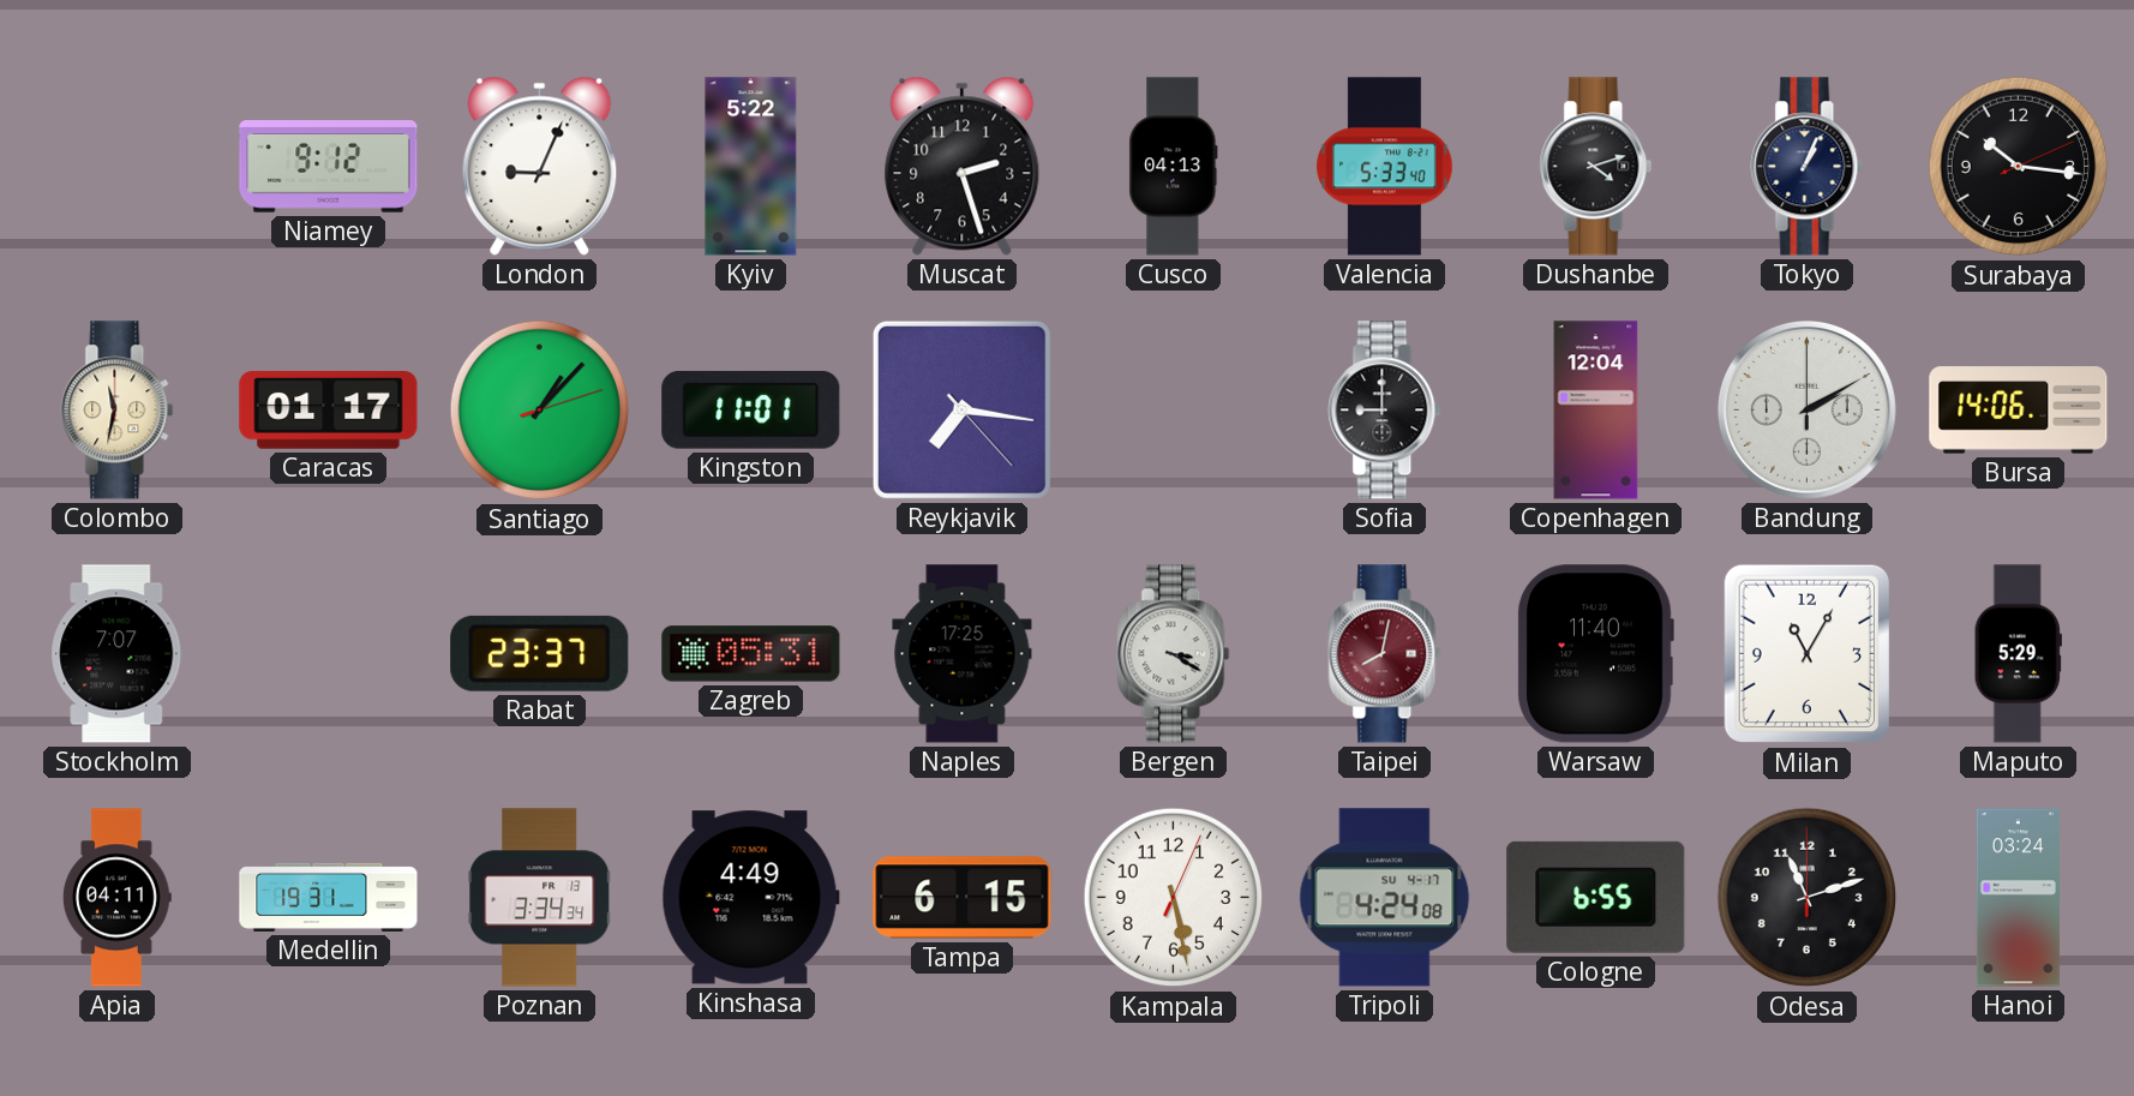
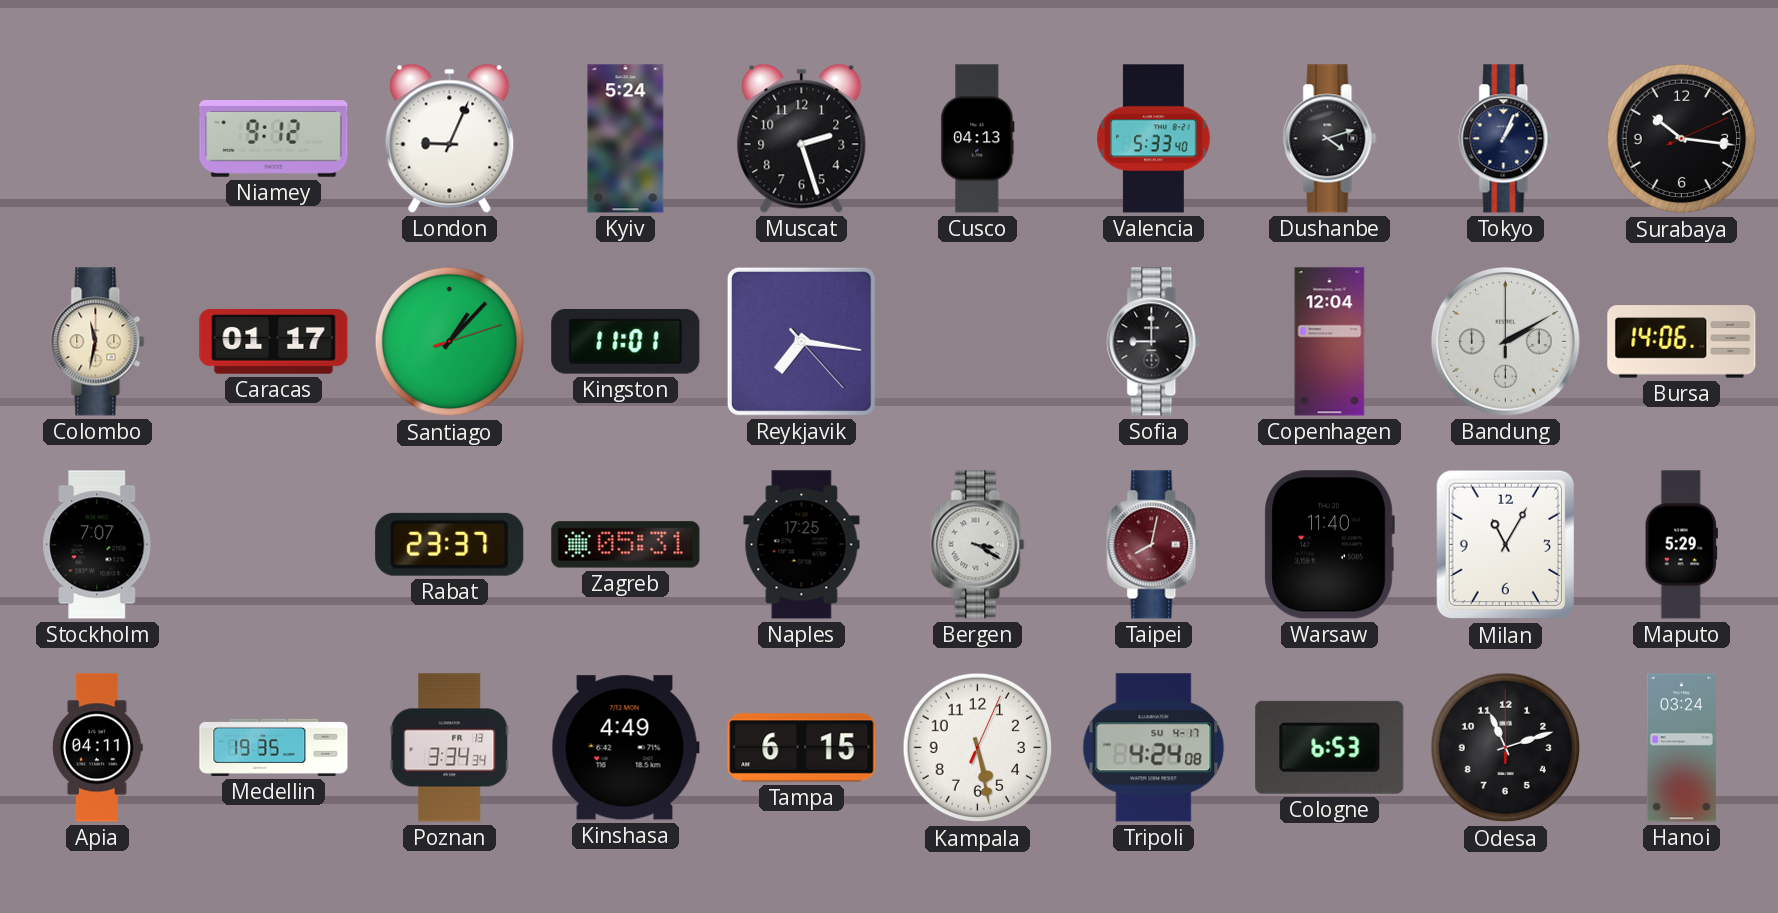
Kyiv: 5:22 -> 5:24
Medellin: 19:31 -> 19:35
Cologne: 6:55 -> 6:53
